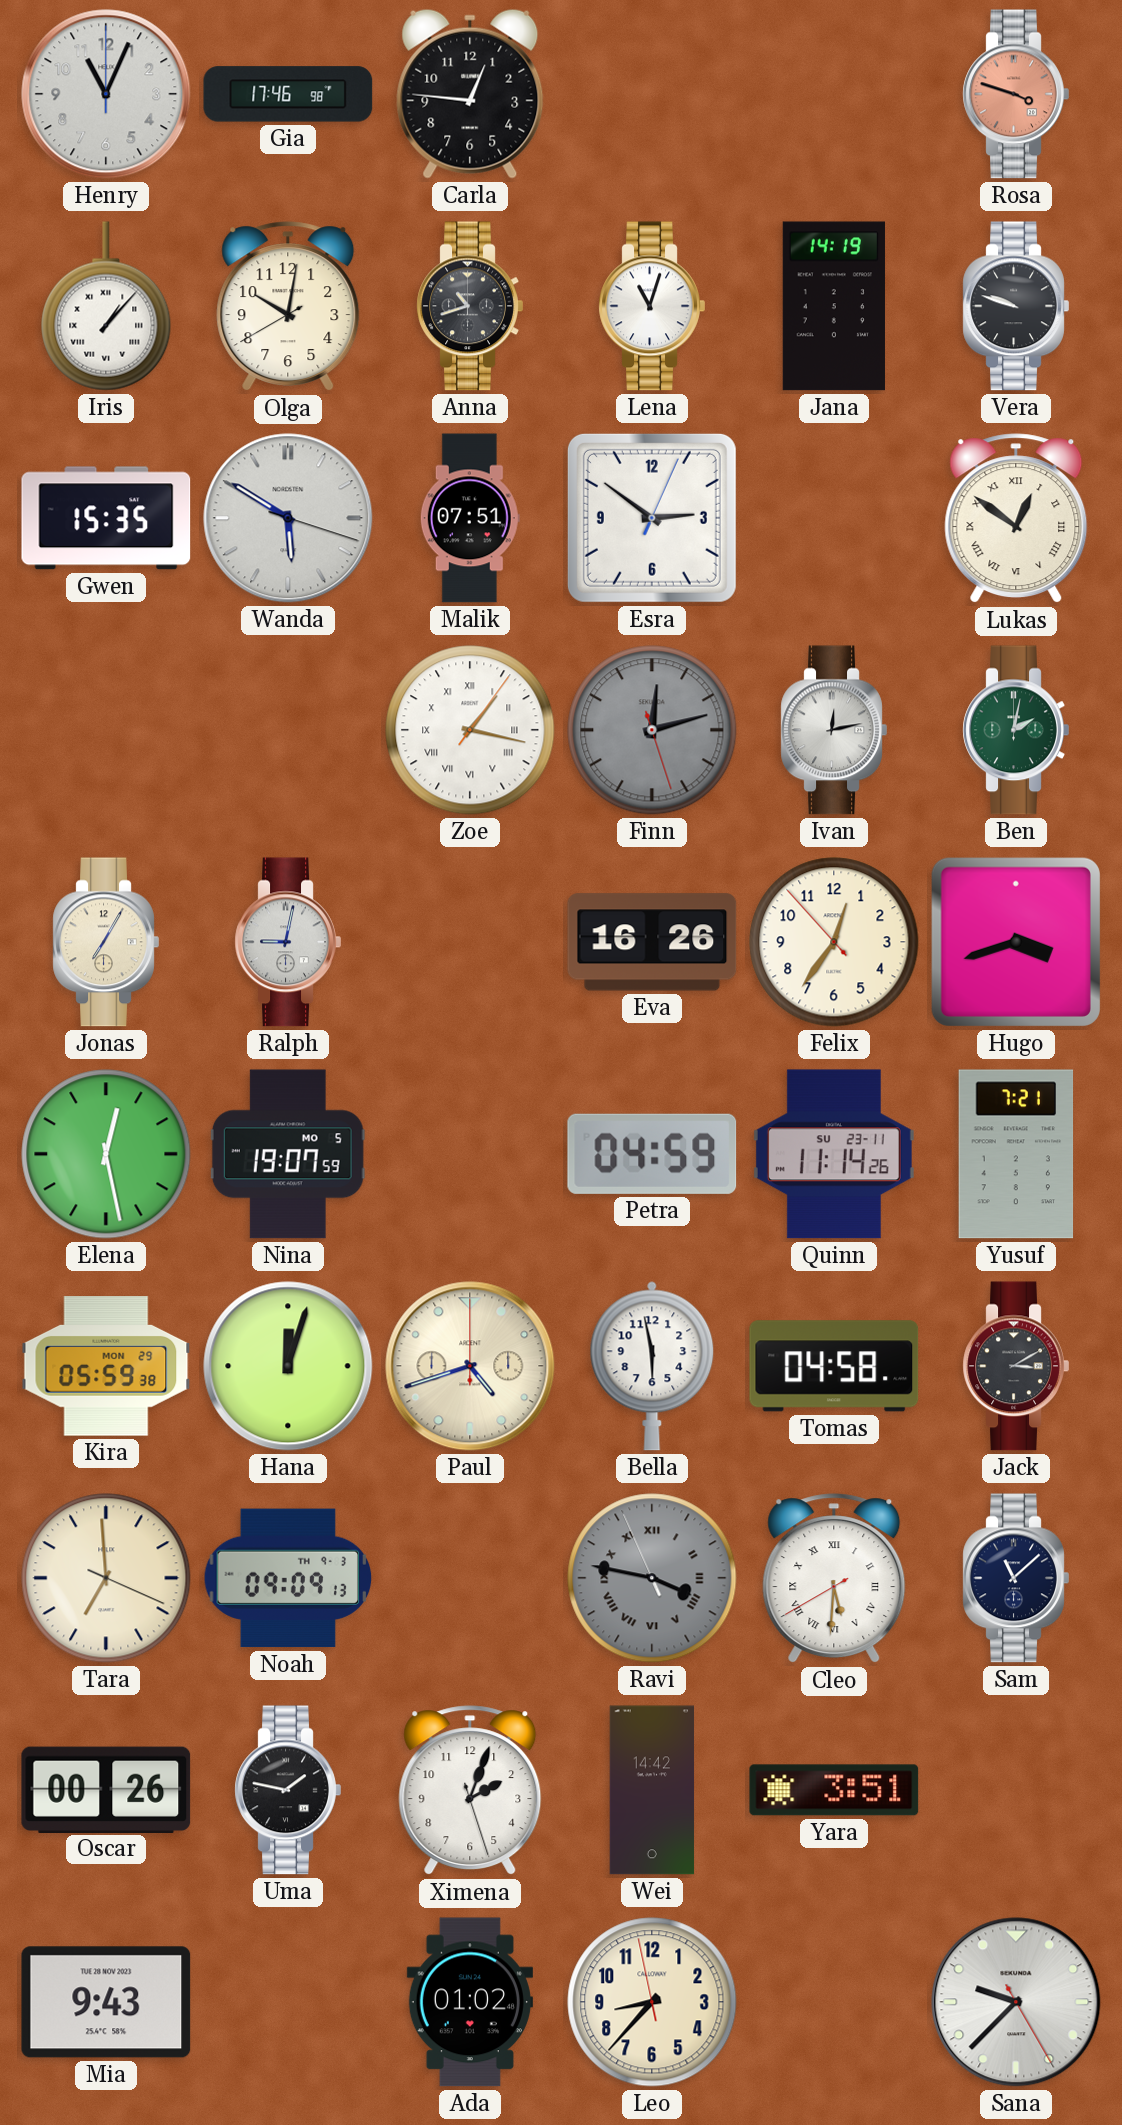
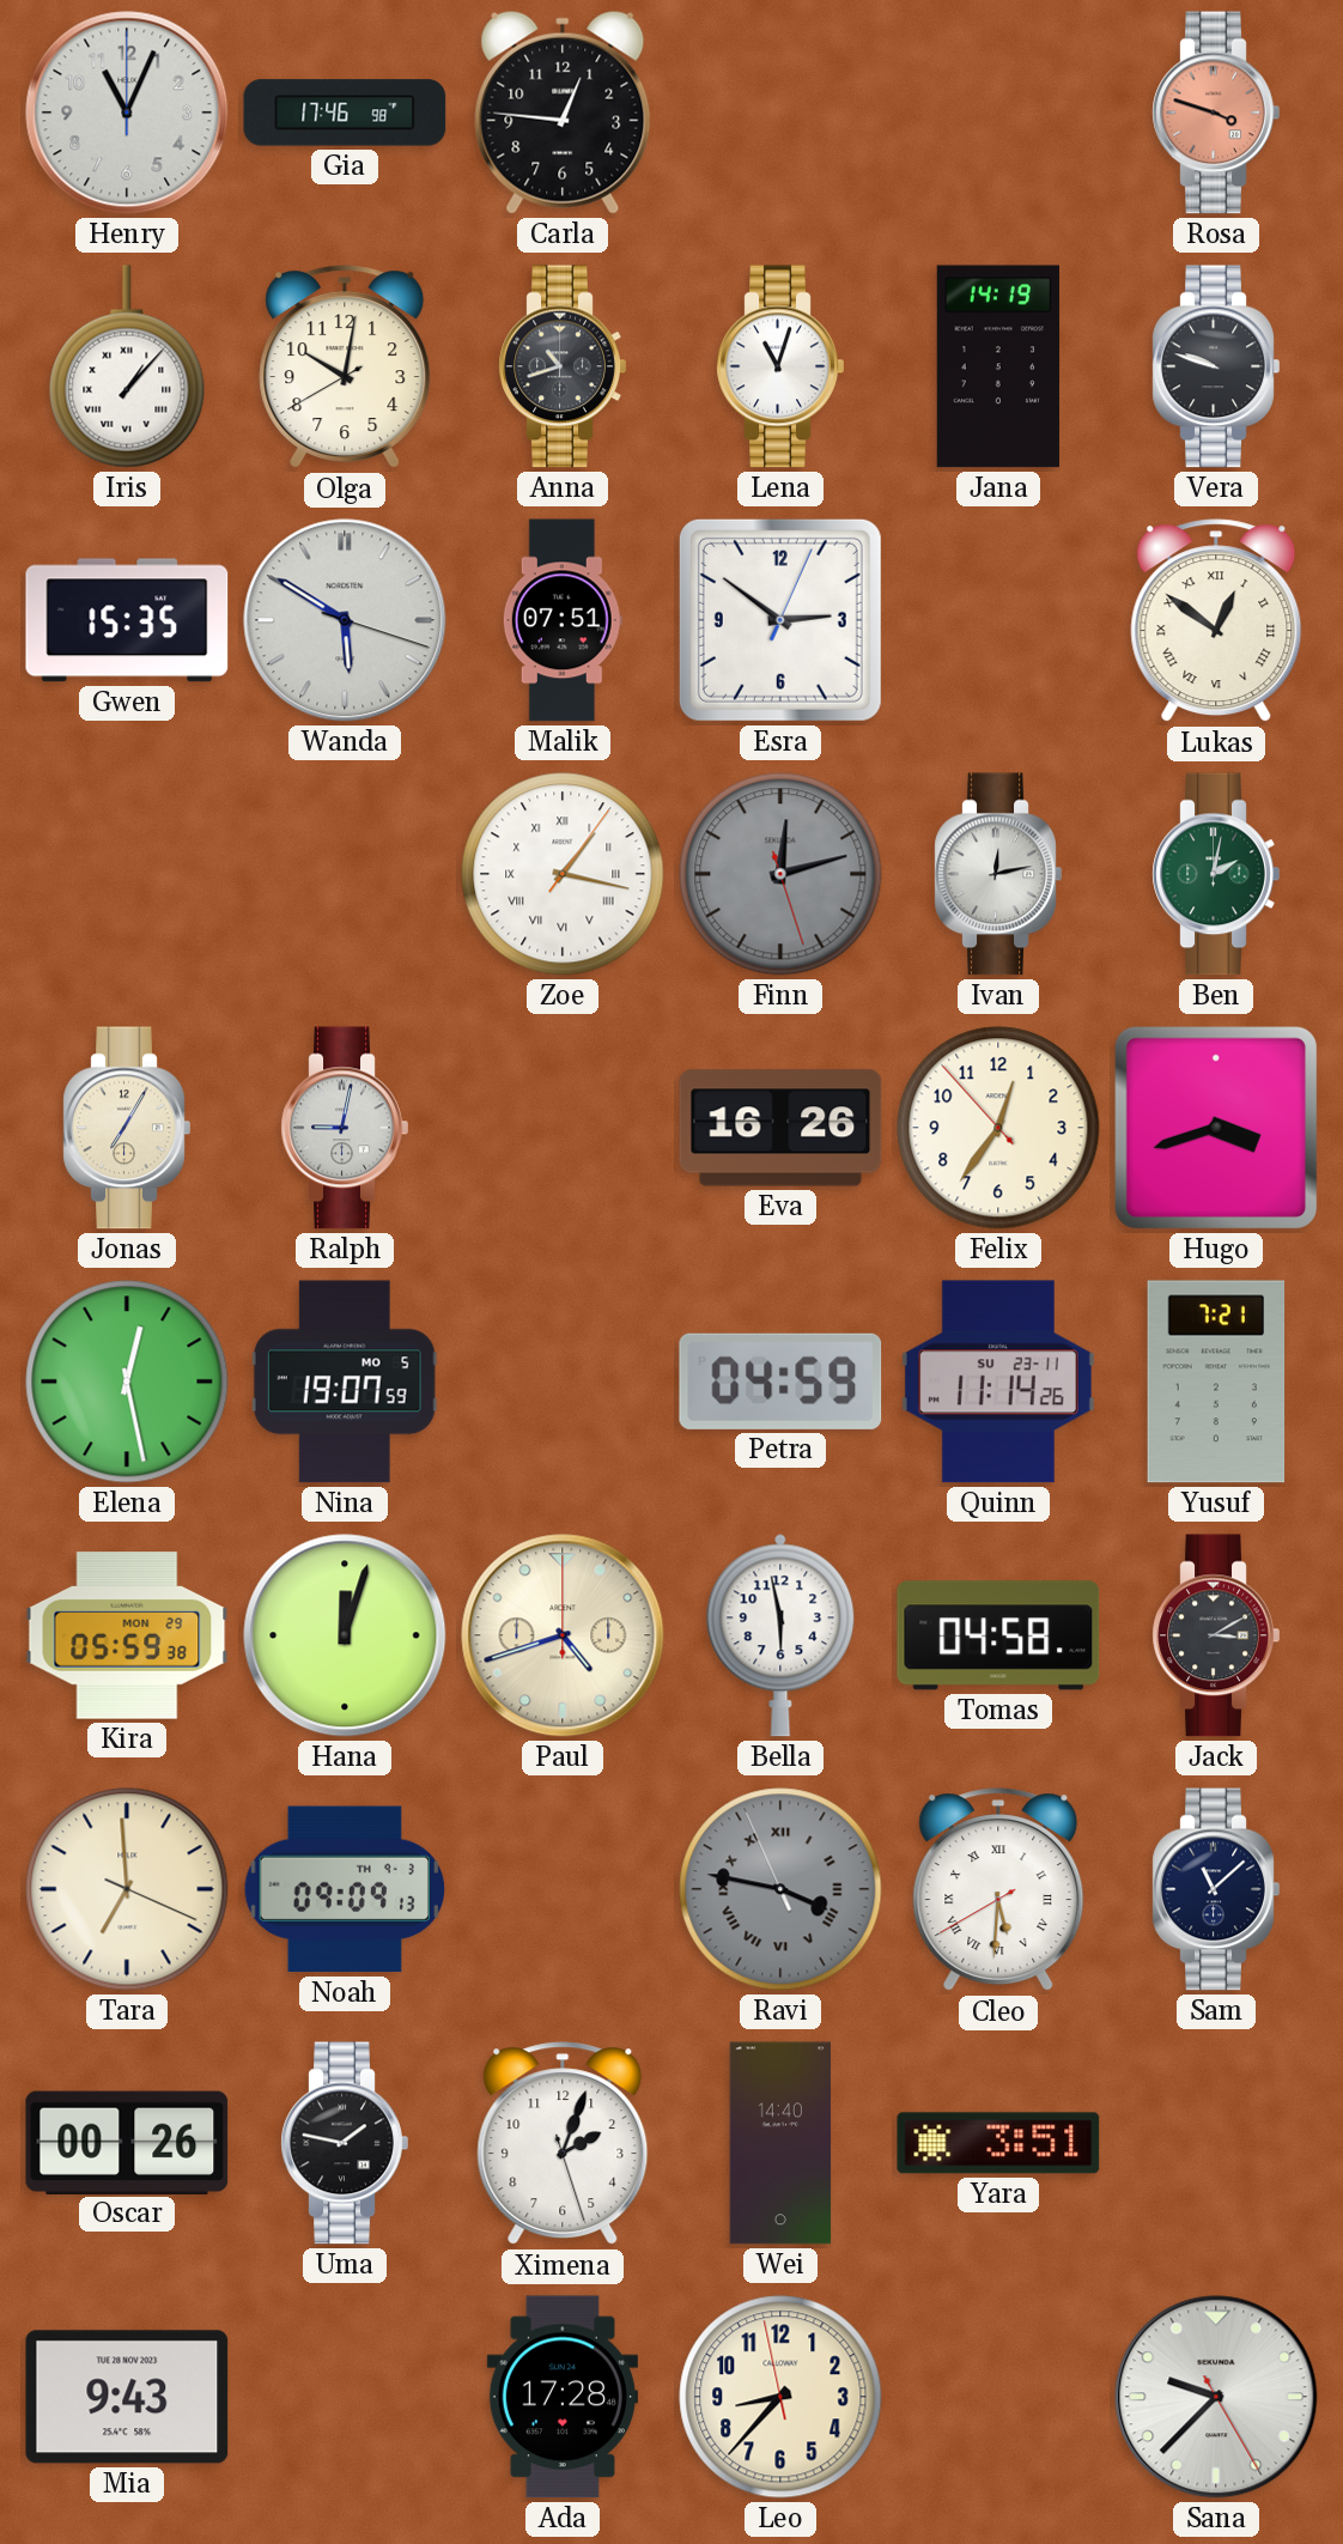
Wei: 14:42 -> 14:40
Ada: 01:02 -> 17:28
